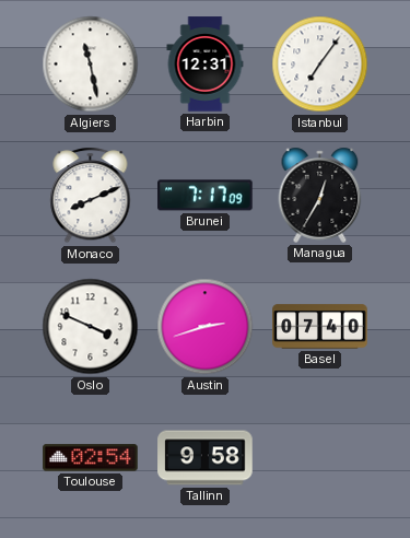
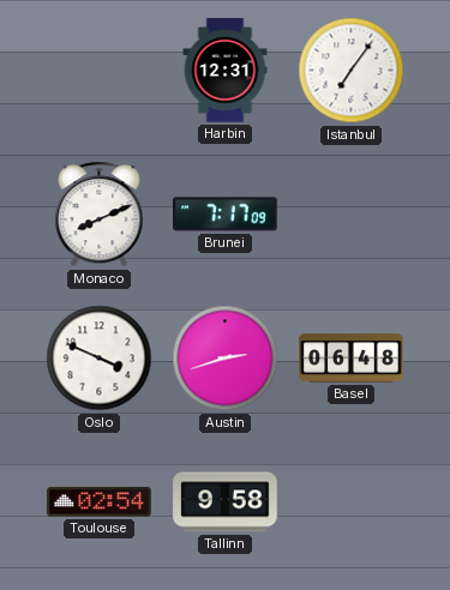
Algiers: 11:28 -> none
Managua: 12:35 -> none
Basel: 07:40 -> 06:48
